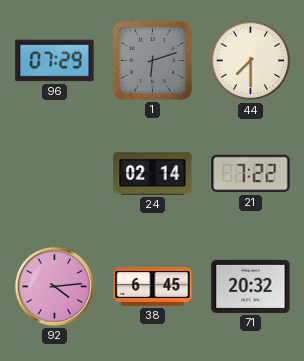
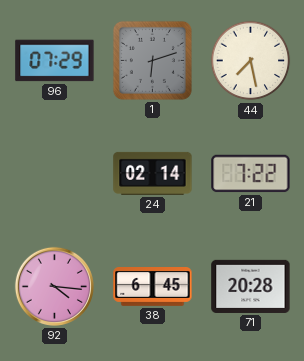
44: 7:30 -> 7:28
92: 4:14 -> 4:16
71: 20:32 -> 20:28
